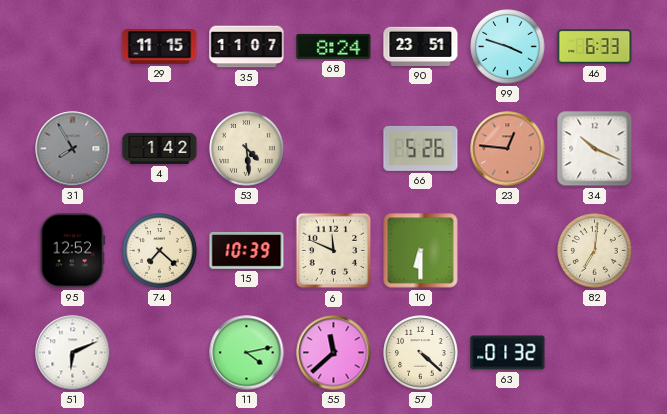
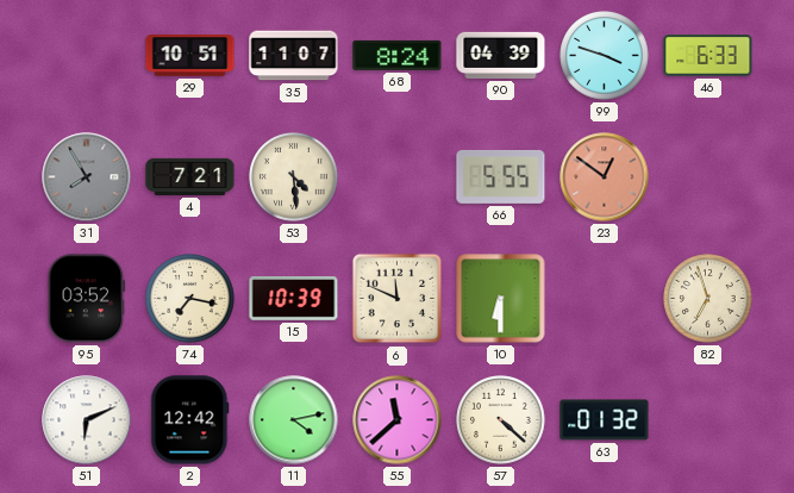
29: 11:15 -> 10:51
90: 23:51 -> 04:39
4: 1:42 -> 7:21
66: 5:26 -> 5:55
23: 12:46 -> 12:51
34: 10:19 -> none
95: 12:52 -> 03:52
74: 7:22 -> 7:17
82: 7:01 -> 6:57
2: none -> 12:42
